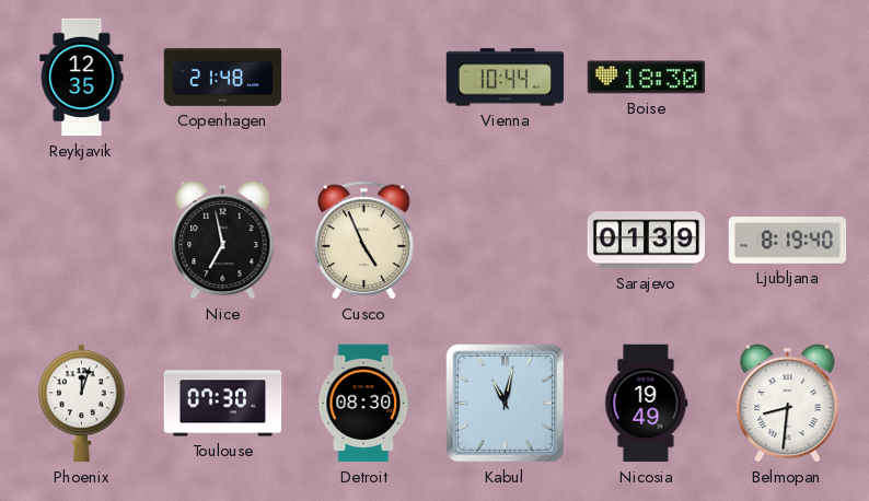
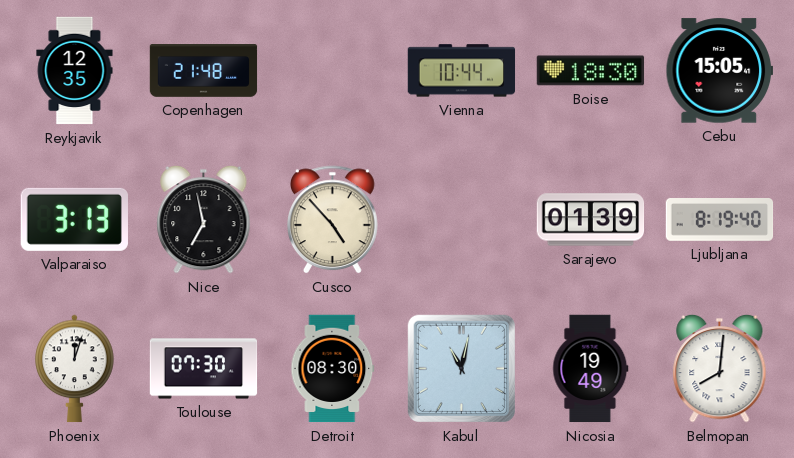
Cebu: none -> 15:05
Valparaiso: none -> 3:13
Cusco: 4:56 -> 4:53
Belmopan: 8:31 -> 8:01
